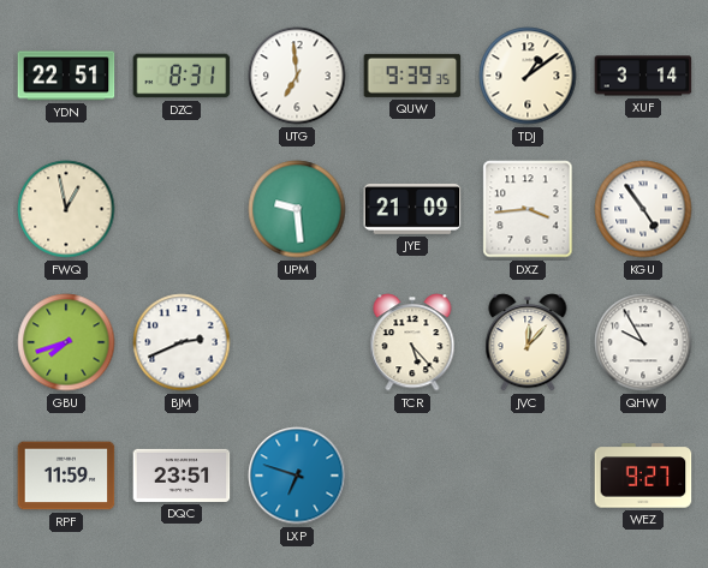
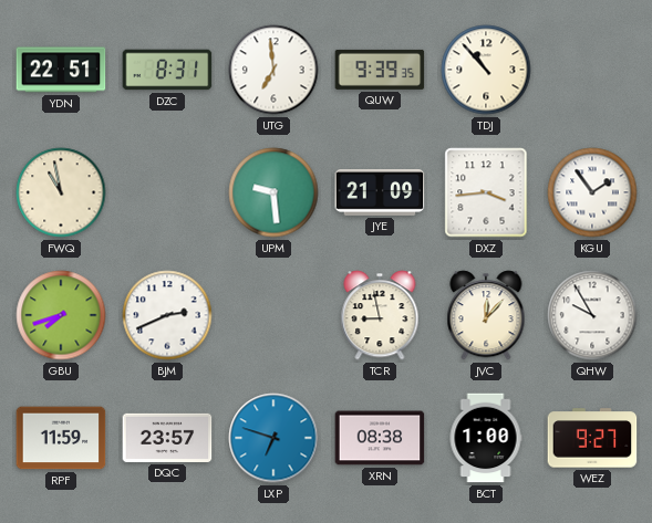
TDJ: 1:09 -> 10:53
XUF: 3:14 -> none
FWQ: 12:58 -> 10:58
KGU: 4:54 -> 1:54
TCR: 5:23 -> 8:58
DQC: 23:51 -> 23:57
XRN: none -> 08:38
BCT: none -> 1:00
